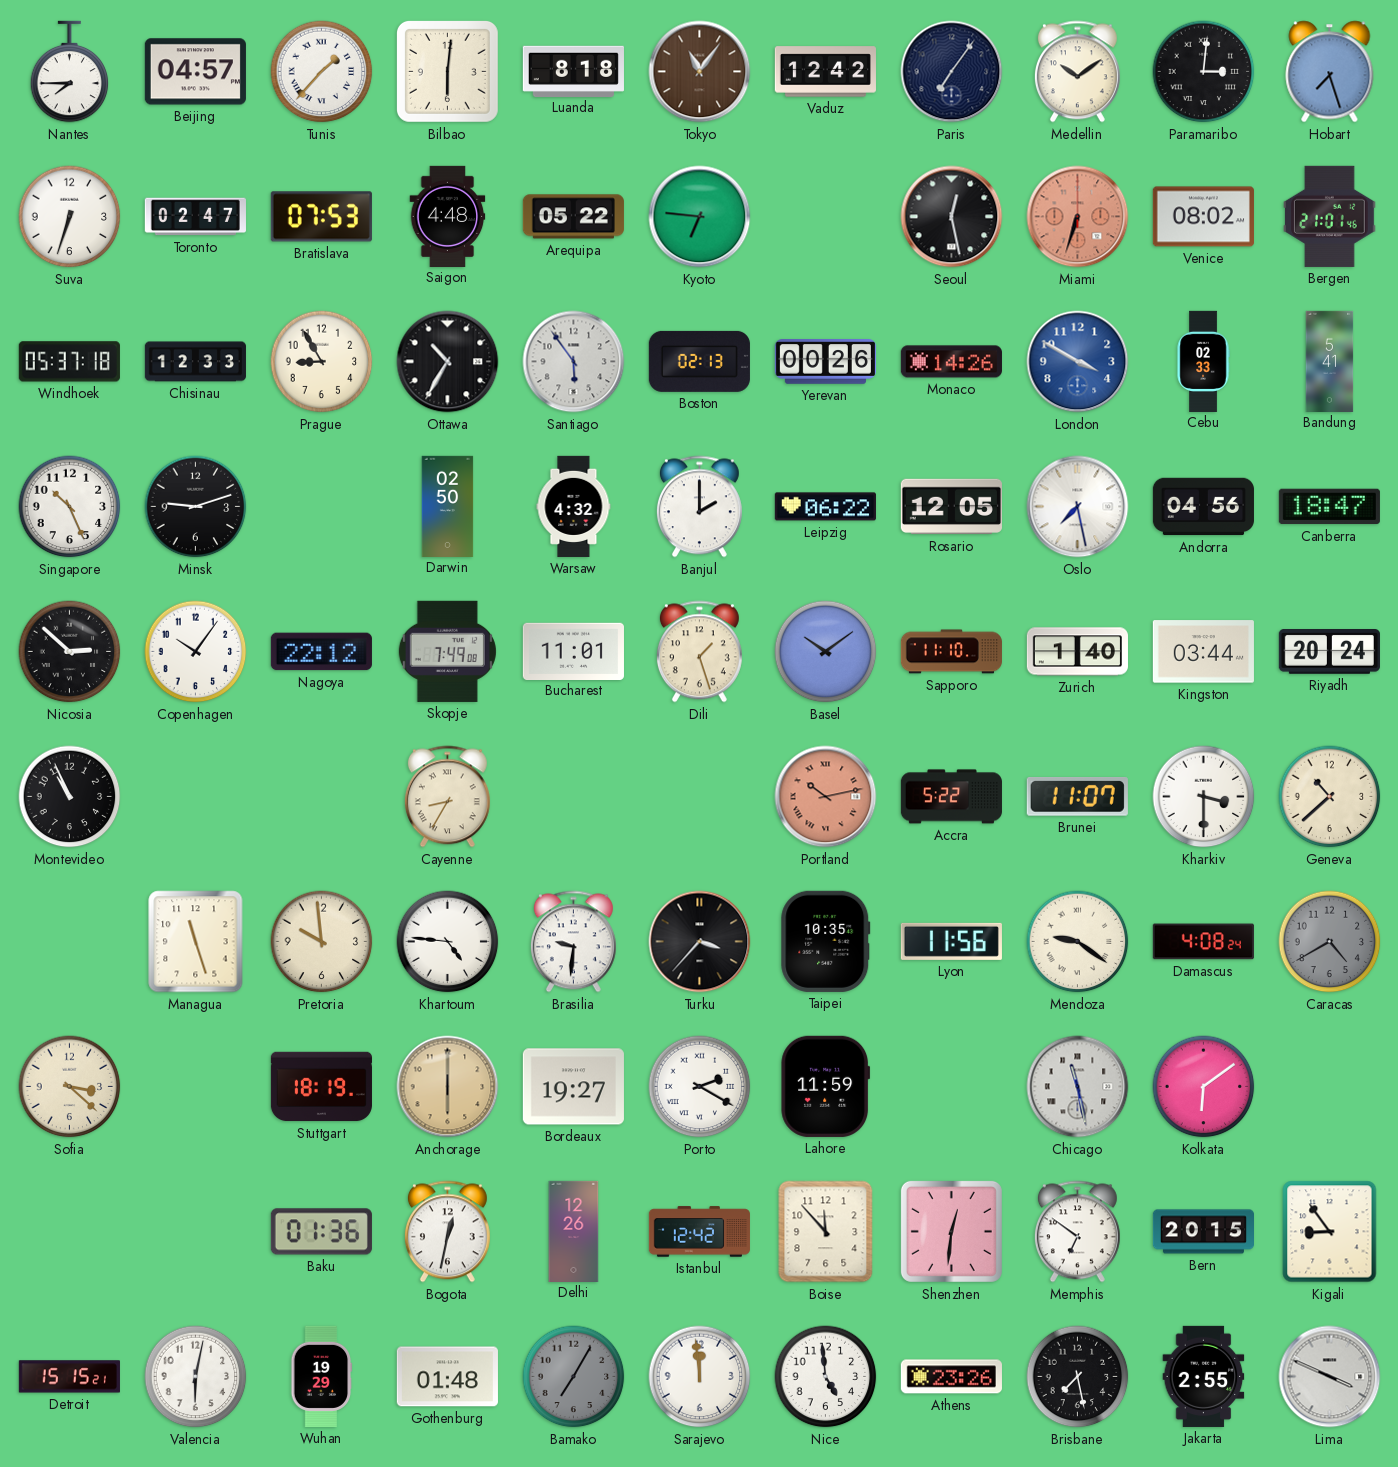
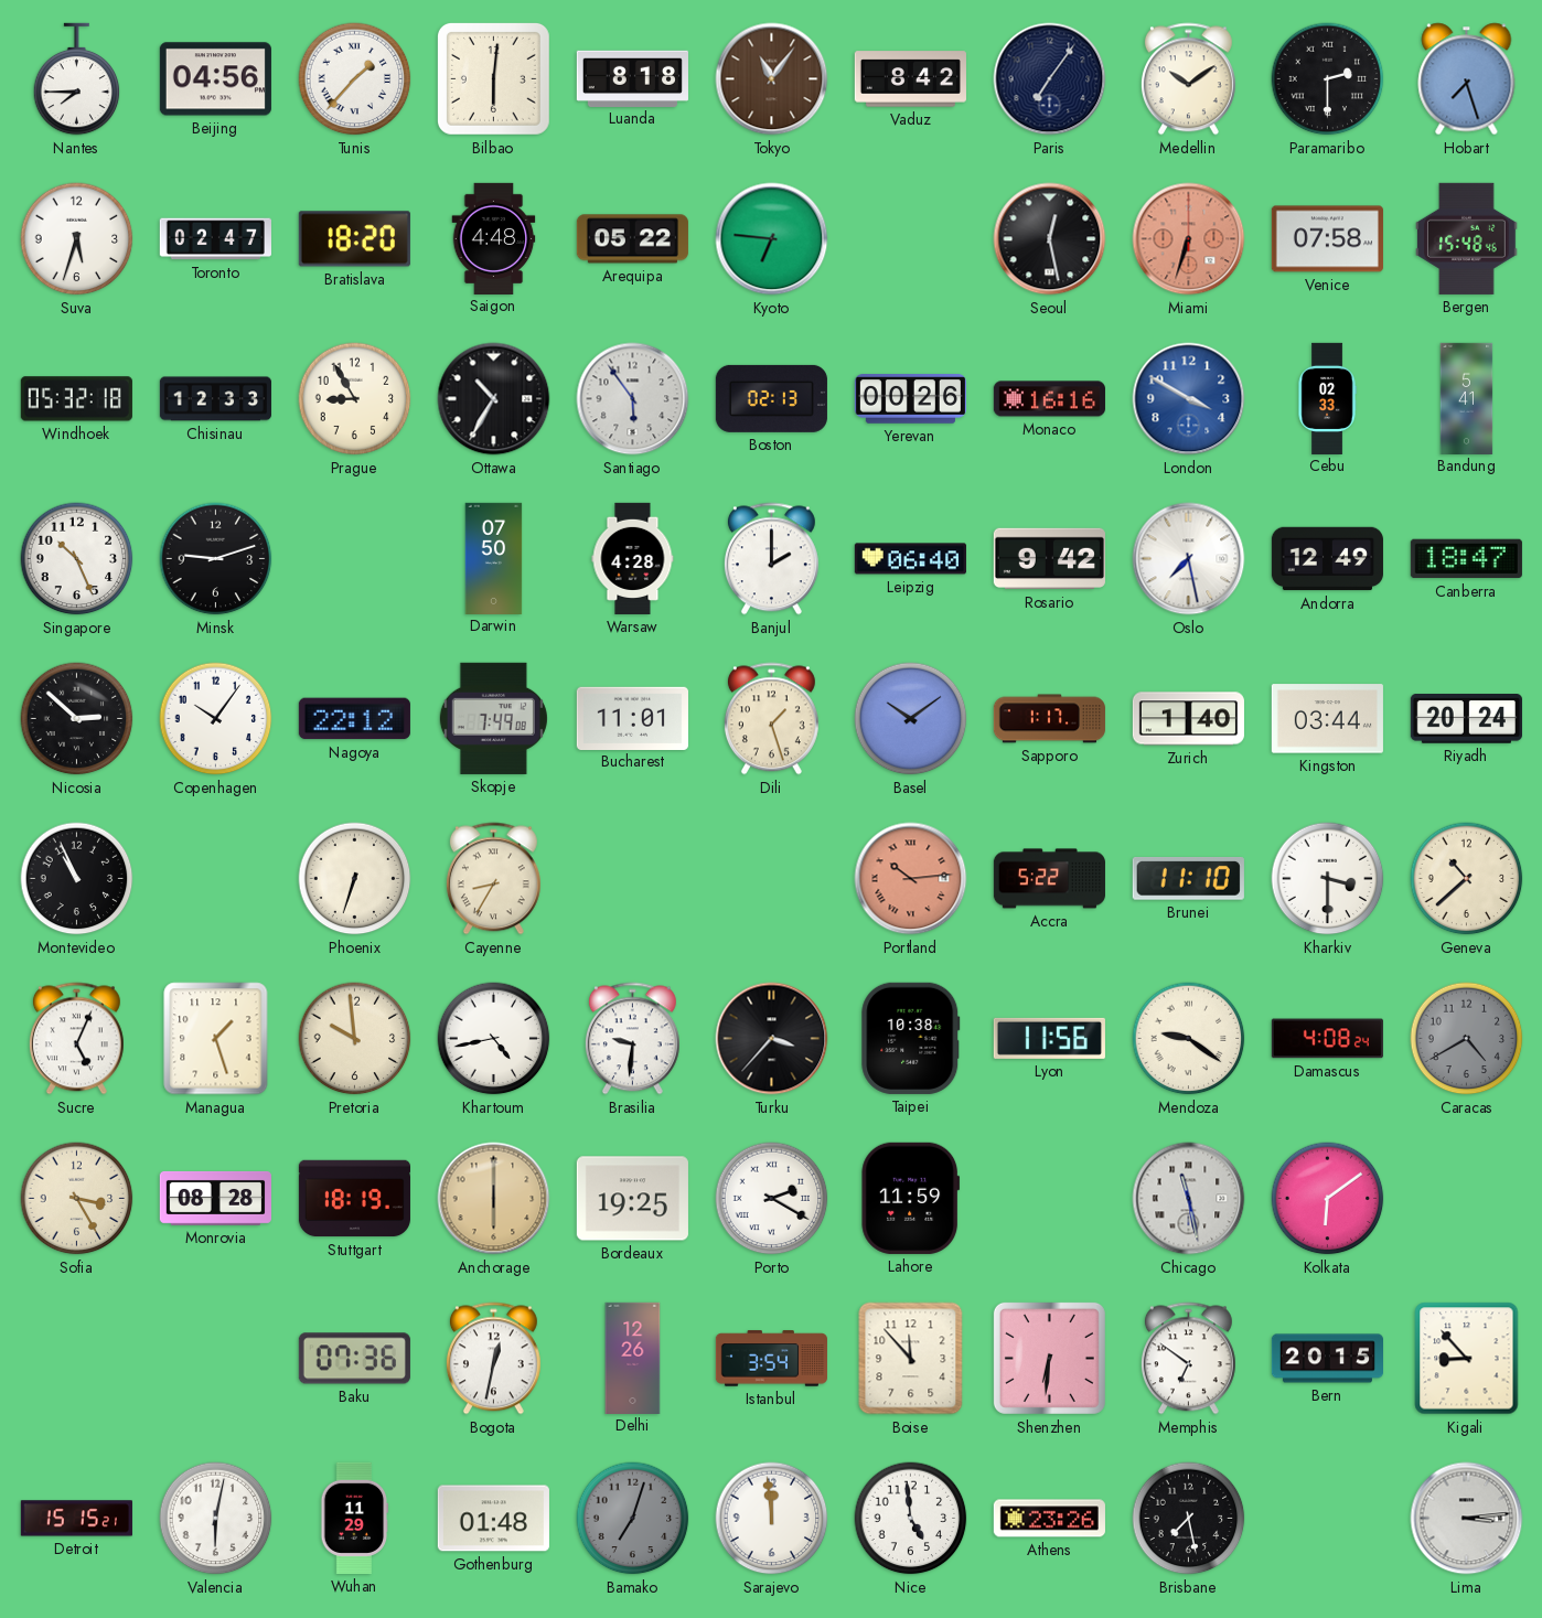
Beijing: 04:57 -> 04:56
Vaduz: 12:42 -> 8:42
Paramaribo: 3:01 -> 2:30
Suva: 6:33 -> 5:33
Bratislava: 07:53 -> 18:20
Venice: 08:02 -> 07:58
Bergen: 21:01 -> 15:48
Windhoek: 05:37 -> 05:32
Monaco: 14:26 -> 16:16
Darwin: 02:50 -> 07:50
Warsaw: 4:32 -> 4:28
Leipzig: 06:22 -> 06:40
Rosario: 12:05 -> 9:42
Andorra: 04:56 -> 12:49
Sapporo: 11:10 -> 1:17
Phoenix: none -> 6:33
Portland: 10:13 -> 10:14
Brunei: 11:07 -> 11:10
Sucre: none -> 5:04
Managua: 11:27 -> 1:27
Khartoum: 4:46 -> 4:43
Taipei: 10:35 -> 10:38
Sofia: 3:22 -> 3:25
Monrovia: none -> 08:28
Bordeaux: 19:27 -> 19:25
Baku: 01:36 -> 07:36
Istanbul: 12:42 -> 3:54
Shenzhen: 12:31 -> 6:31
Kigali: 8:54 -> 8:53
Wuhan: 19:29 -> 11:29
Bamako: 7:05 -> 7:03
Jakarta: 2:55 -> none
Lima: 3:49 -> 3:14
